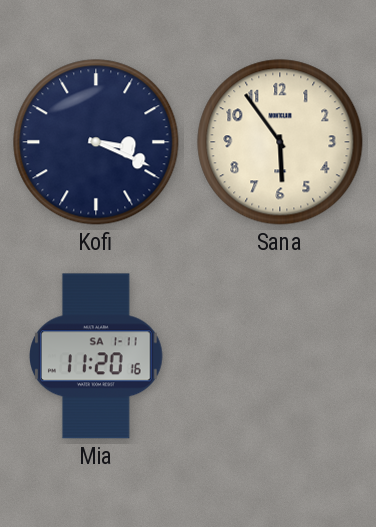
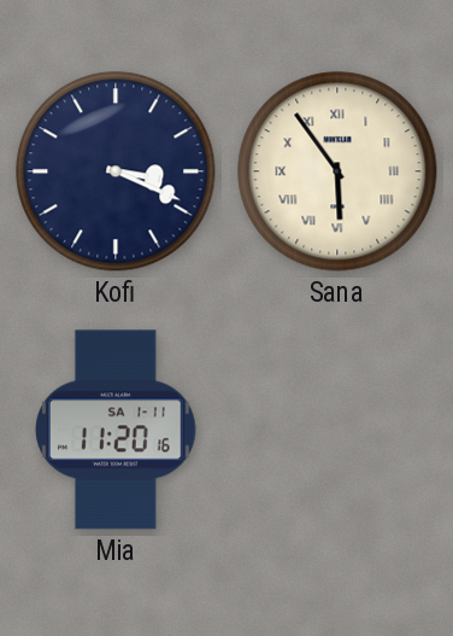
Sana numerals: Arabic -> Roman
